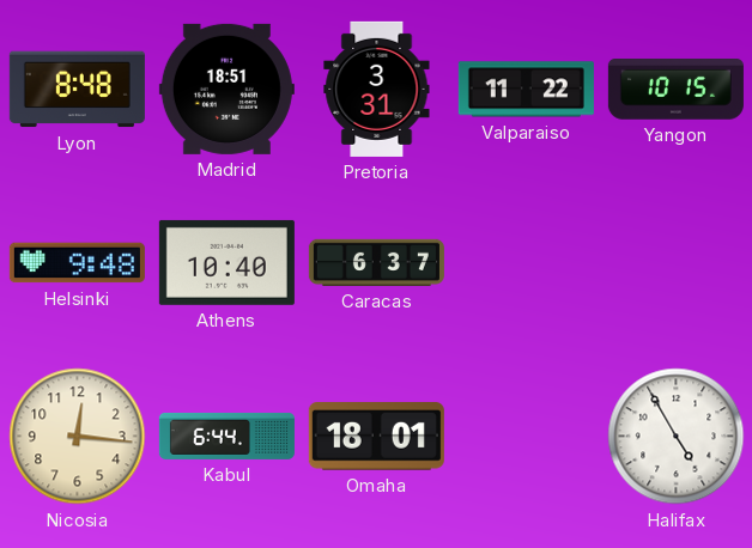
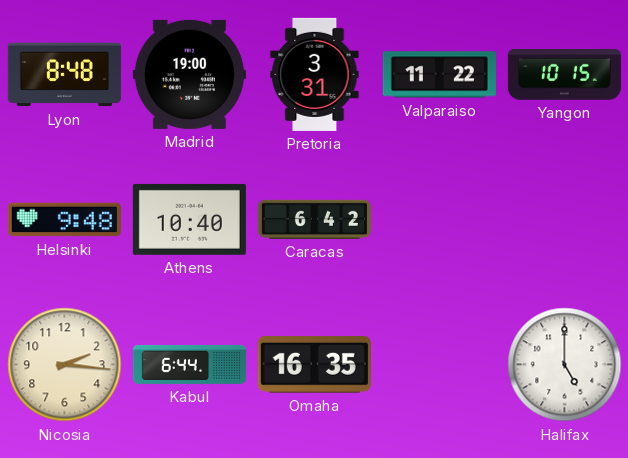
Madrid: 18:51 -> 19:00
Caracas: 6:37 -> 6:42
Nicosia: 12:16 -> 2:16
Omaha: 18:01 -> 16:35
Halifax: 4:55 -> 5:00
